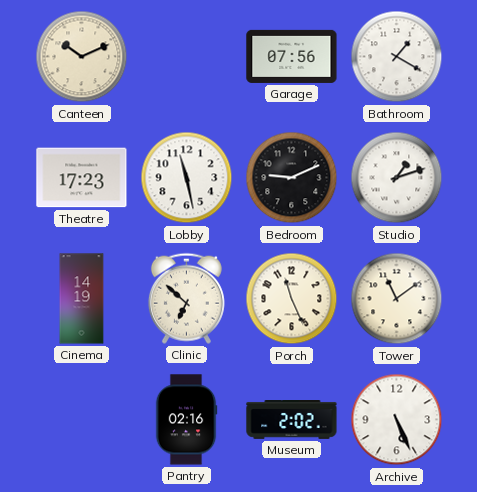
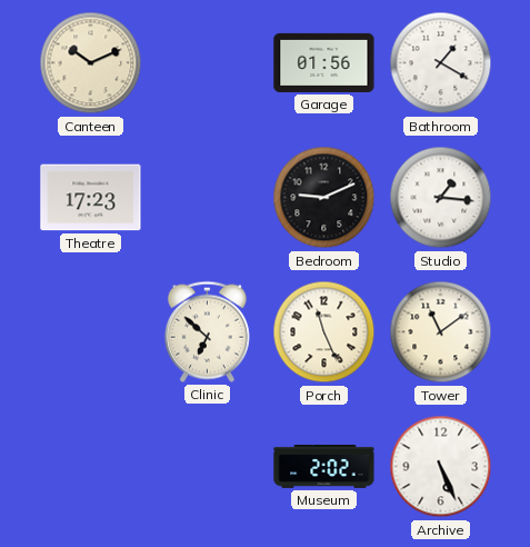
Garage: 07:56 -> 01:56
Lobby: 11:28 -> none
Studio: 1:12 -> 1:16
Cinema: 14:19 -> none
Pantry: 02:16 -> none
